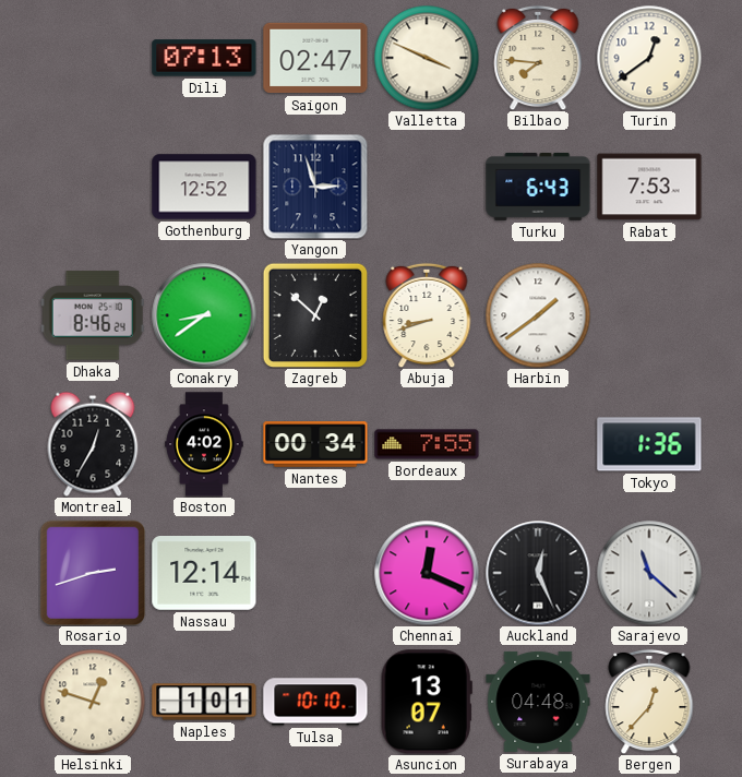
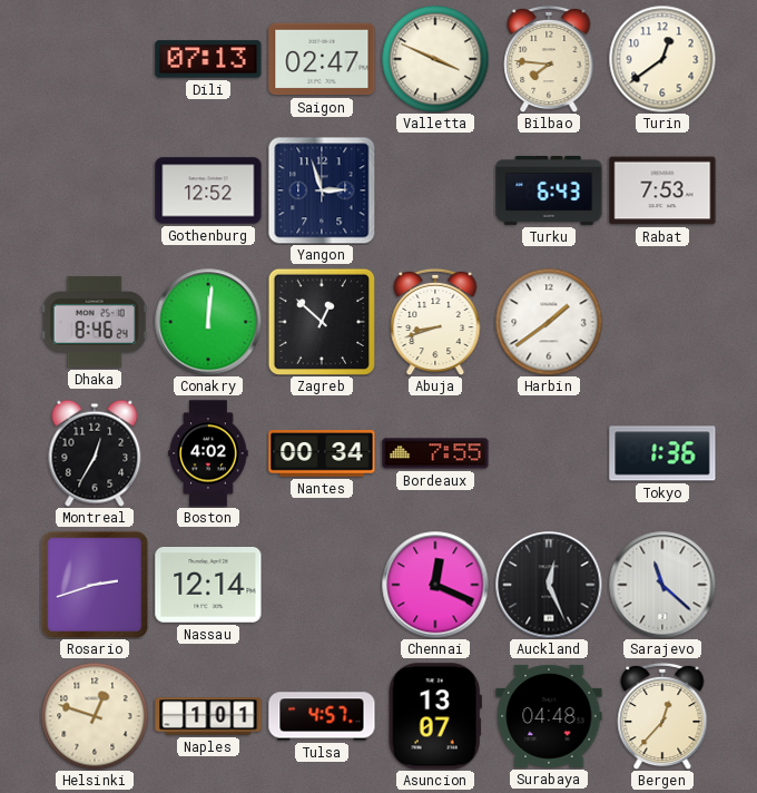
Conakry: 8:39 -> 12:01
Tulsa: 10:10 -> 4:57
